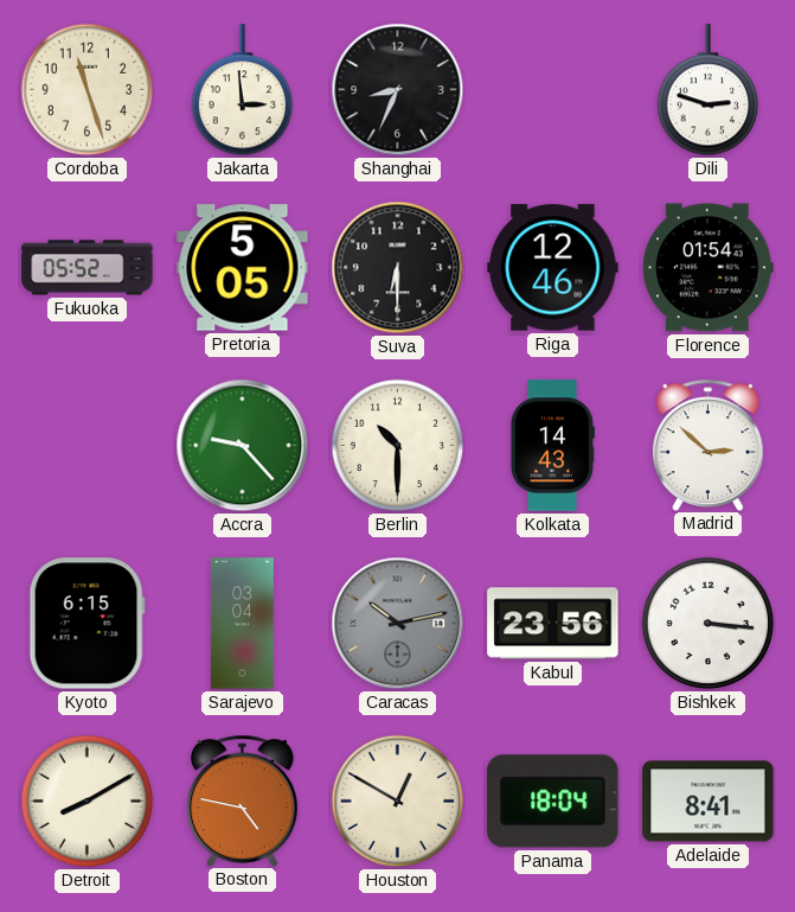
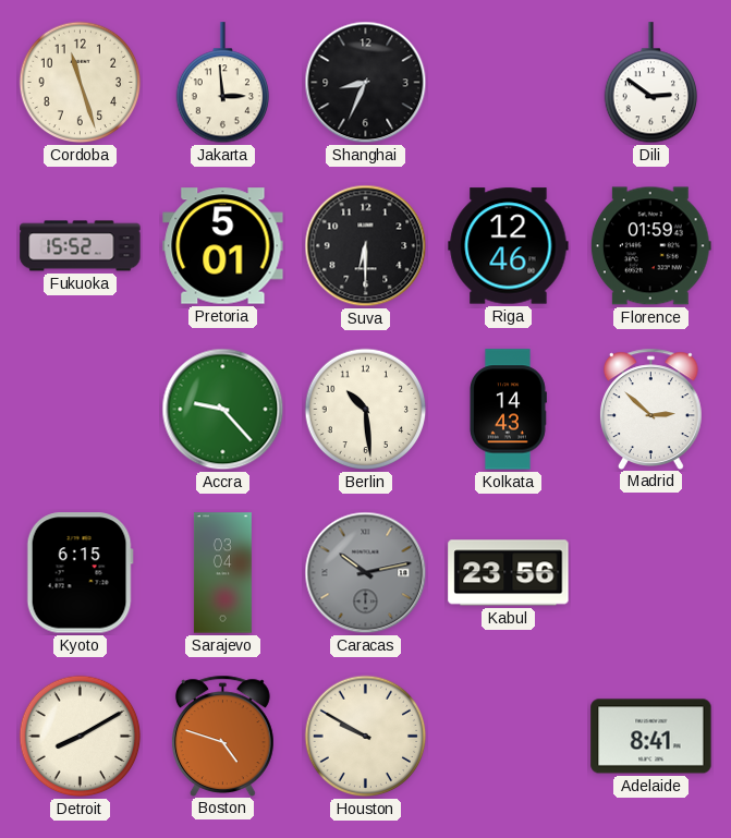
Dili: 2:48 -> 2:51
Fukuoka: 05:52 -> 15:52
Pretoria: 5:05 -> 5:01
Florence: 01:54 -> 01:59
Berlin: 10:30 -> 10:29
Bishkek: 3:16 -> none
Boston: 4:47 -> 4:48
Houston: 12:50 -> 9:50
Panama: 18:04 -> none
